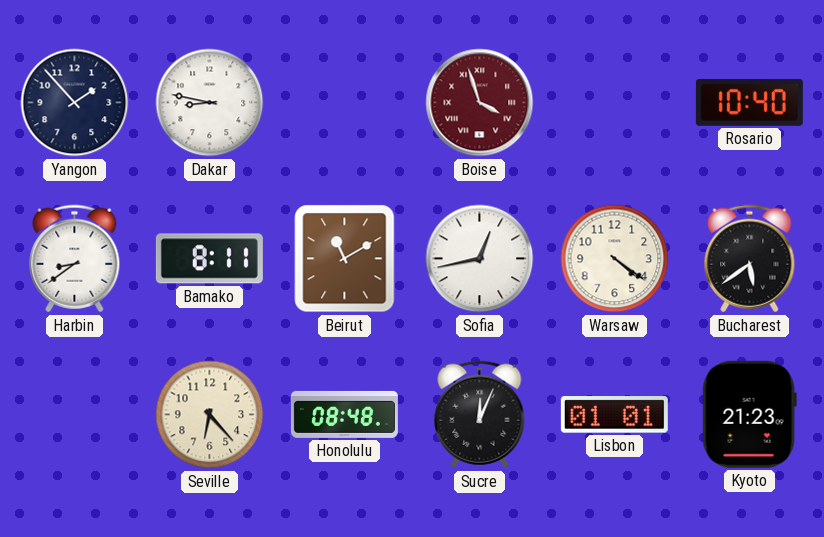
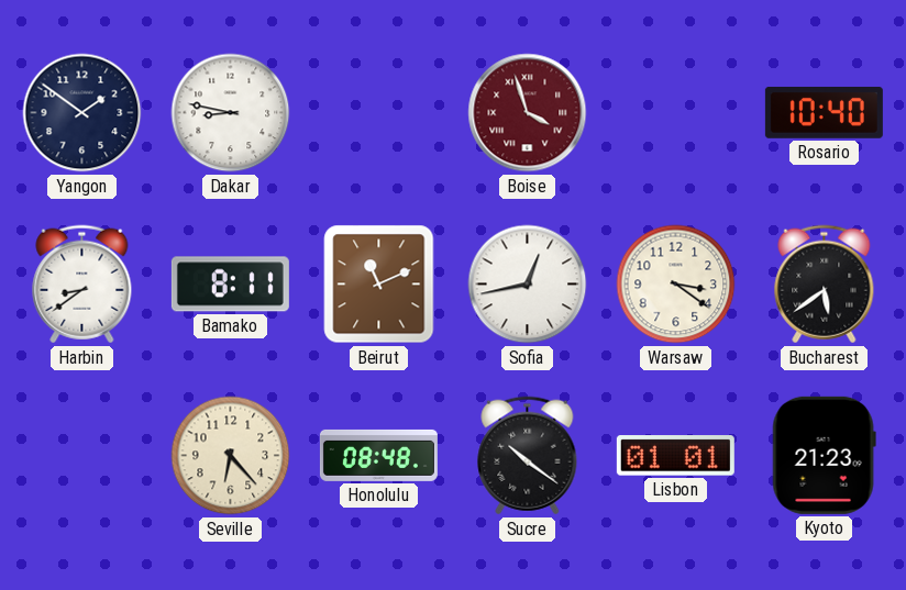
Yangon: 1:53 -> 1:51
Beirut: 11:10 -> 11:11
Warsaw: 4:21 -> 3:21
Sucre: 12:04 -> 10:21
